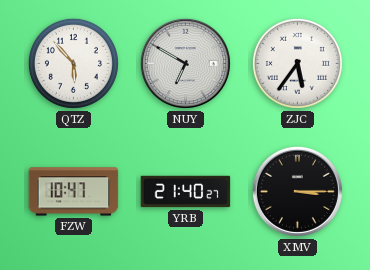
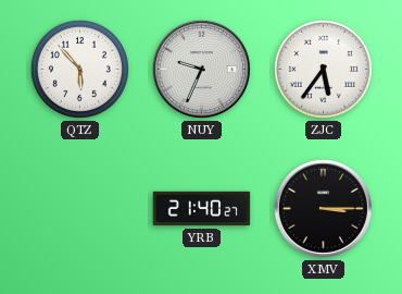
NUY: 6:50 -> 9:34
FZW: 10:47 -> none
